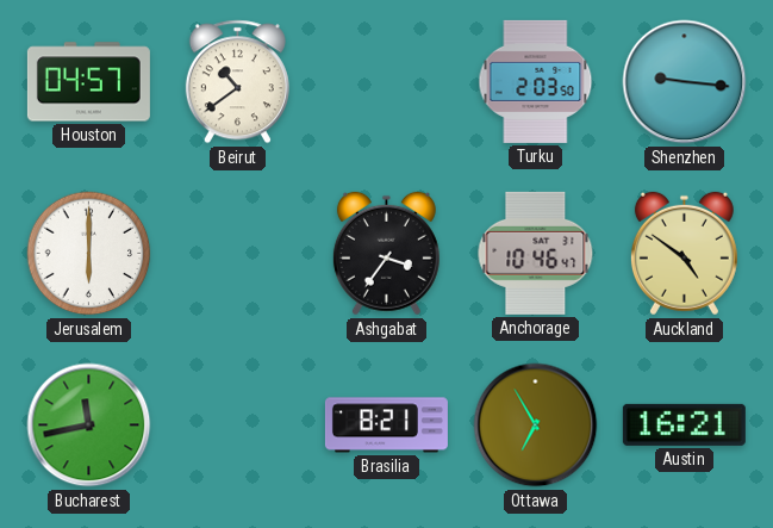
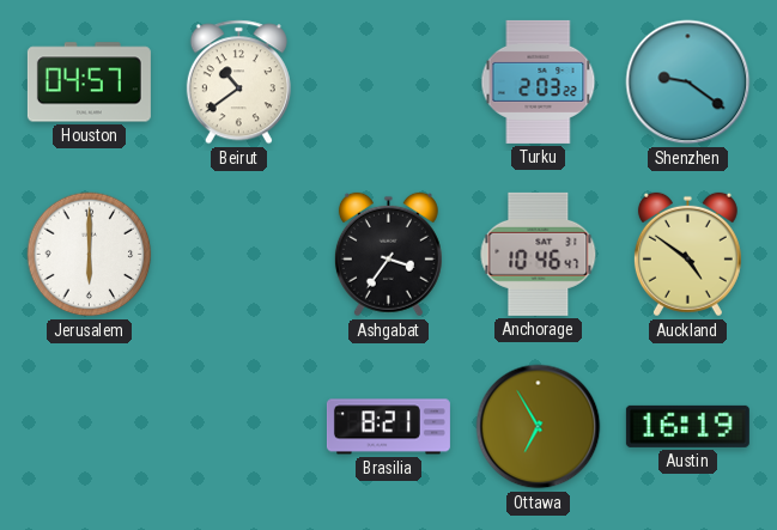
Turku: 2:03:50 -> 2:03:22
Shenzhen: 9:16 -> 9:21
Bucharest: 11:43 -> none
Austin: 16:21 -> 16:19
